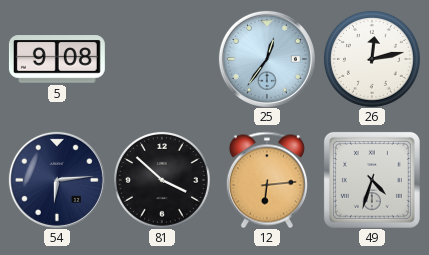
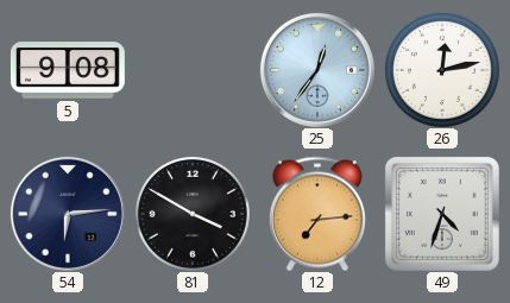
81: 3:52 -> 3:50
12: 6:14 -> 7:14
